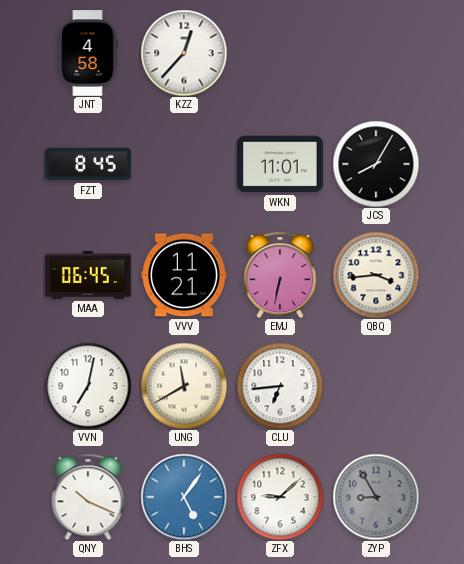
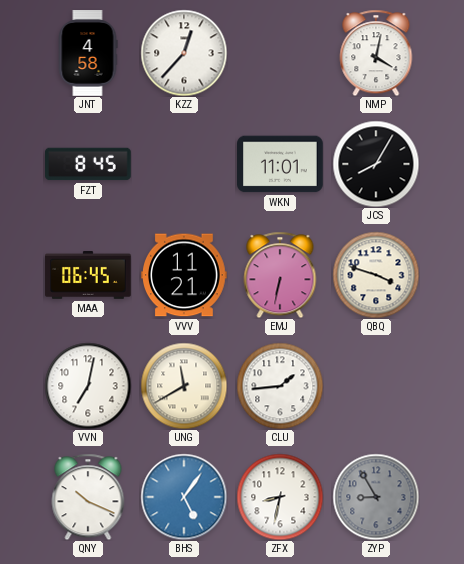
NMP: none -> 4:02
QBQ: 3:44 -> 3:48
CLU: 6:44 -> 1:44
ZFX: 9:08 -> 8:32
